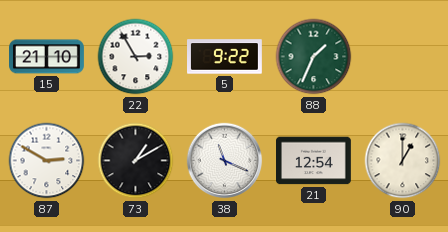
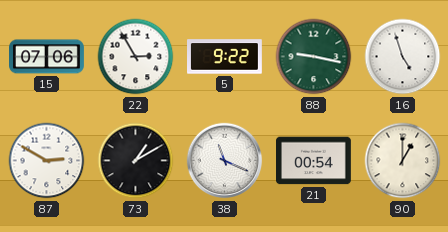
15: 21:10 -> 07:06
88: 1:34 -> 9:17
16: none -> 4:57
21: 12:54 -> 00:54
